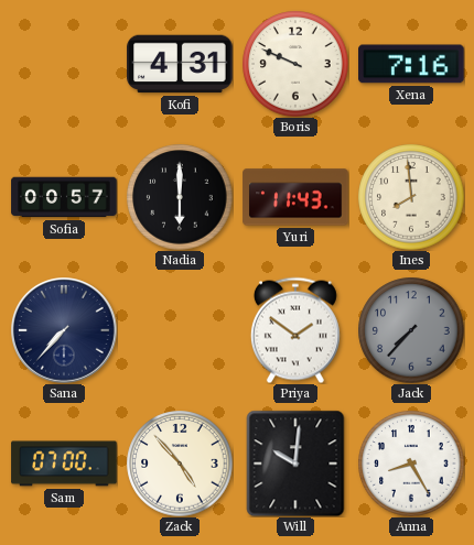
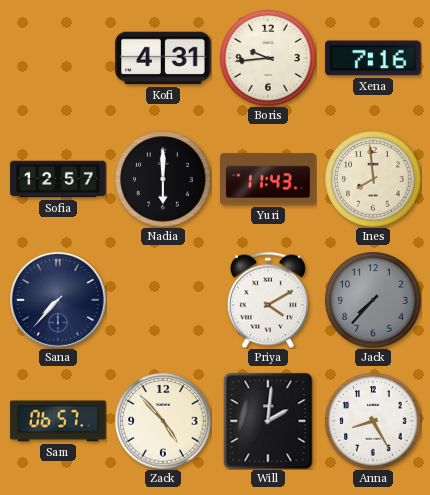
Boris: 9:49 -> 9:44
Sofia: 00:57 -> 12:57
Priya: 1:51 -> 4:10
Sam: 07:00 -> 06:57
Will: 10:01 -> 2:01
